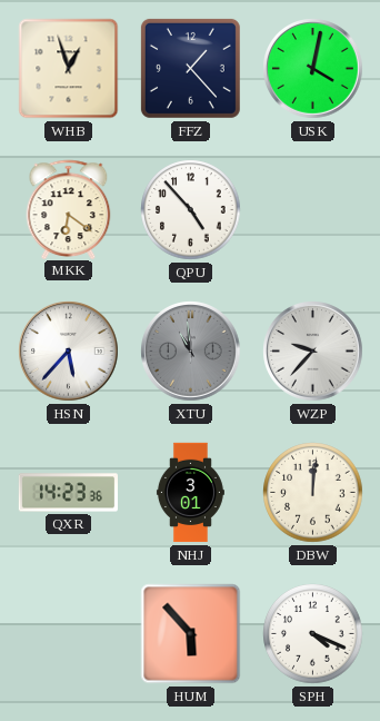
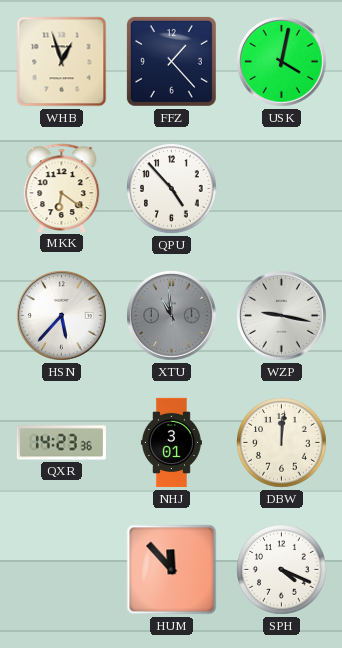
WZP: 9:37 -> 9:17
HUM: 5:53 -> 11:53
